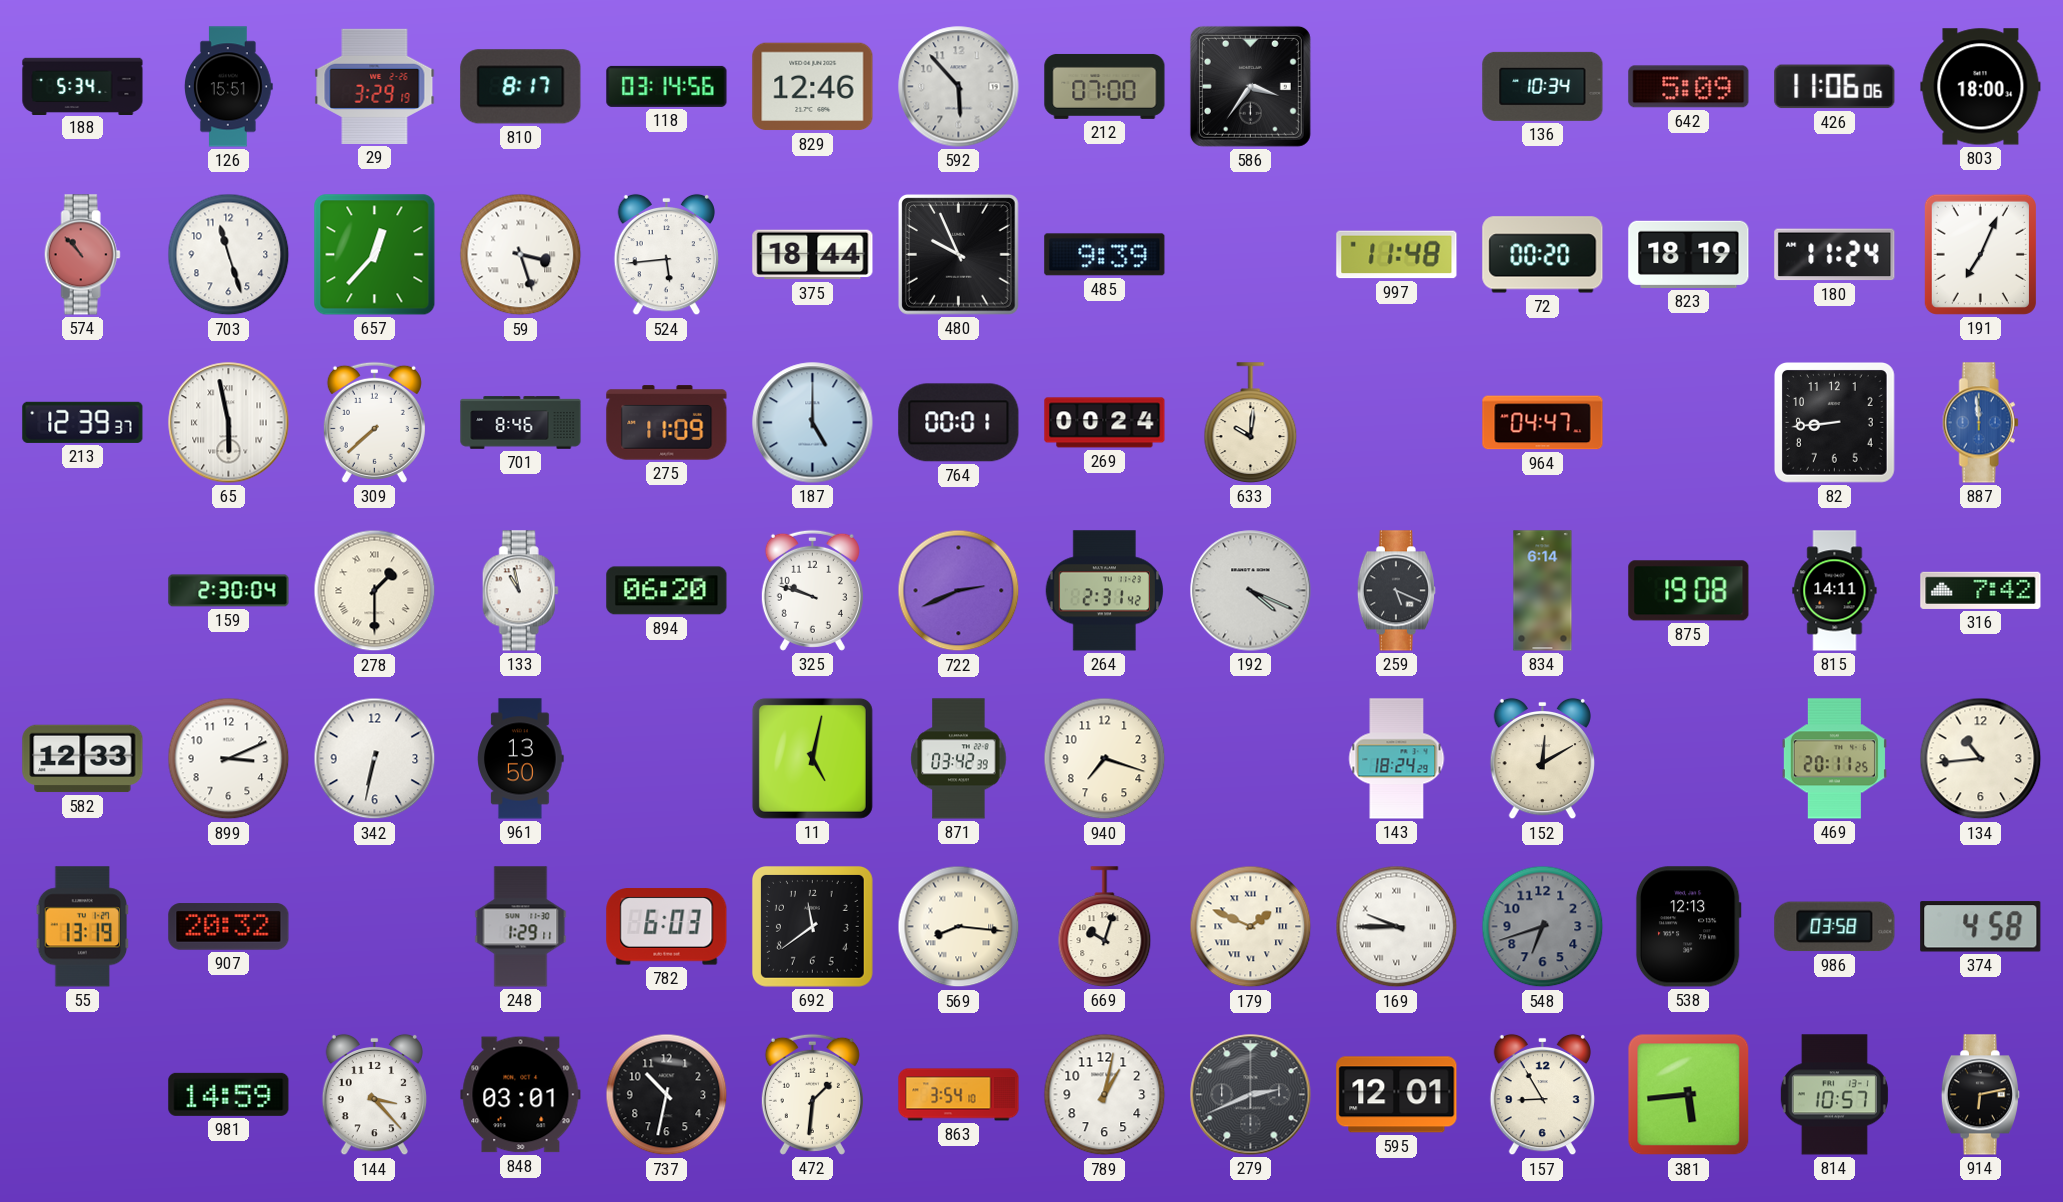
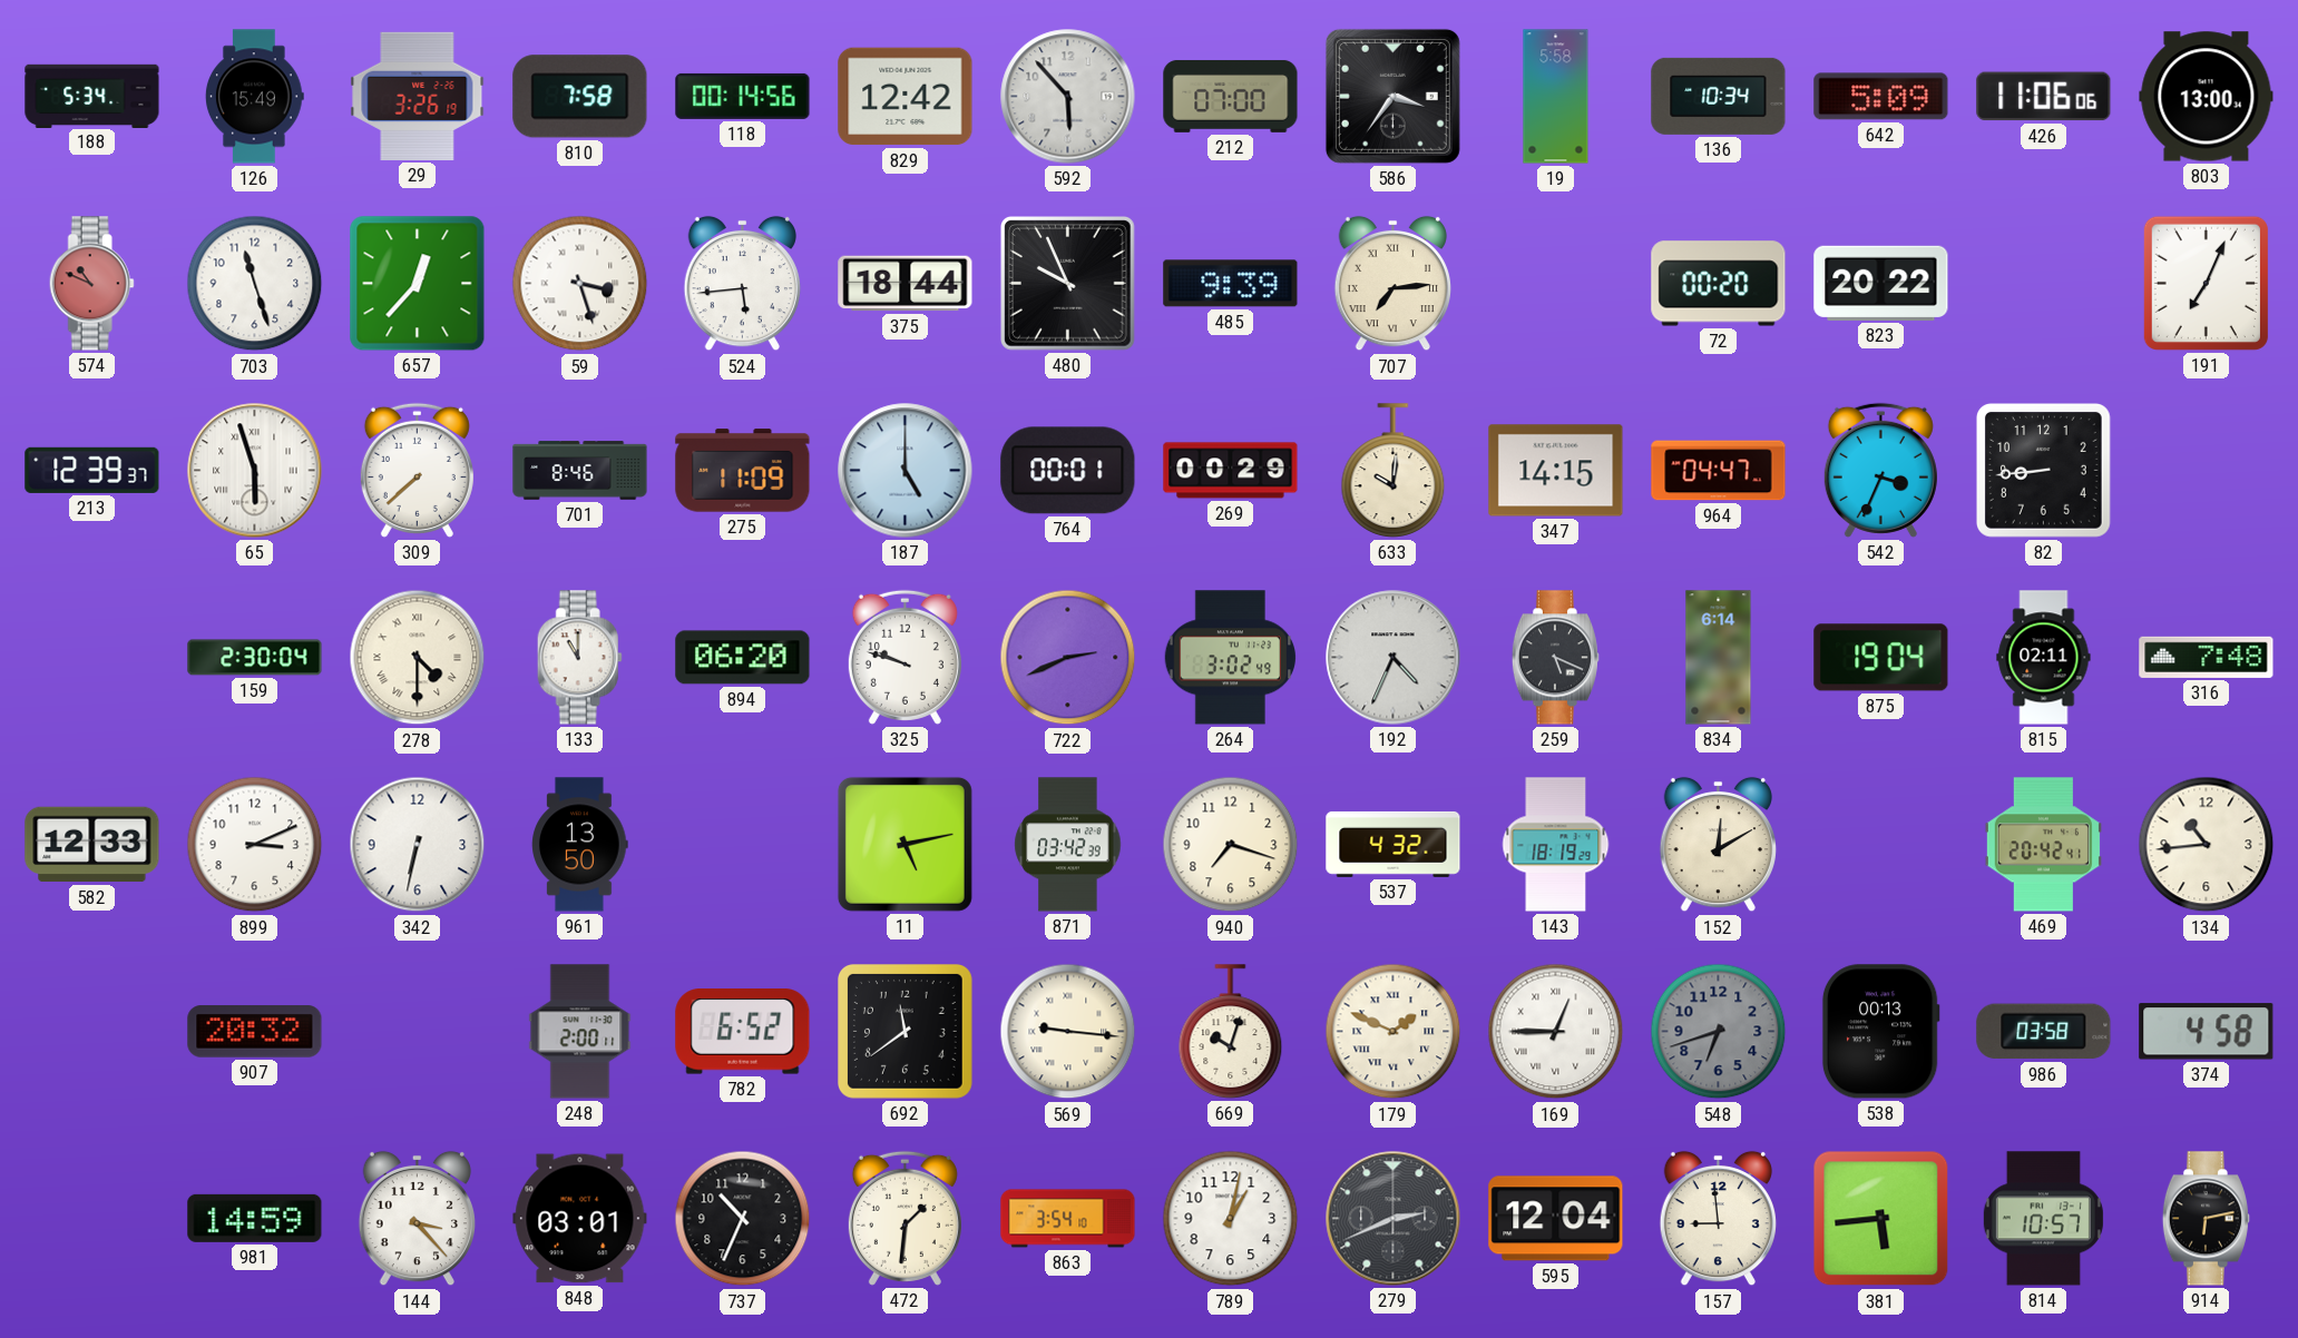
126: 15:51 -> 15:49
29: 3:29 -> 3:26
810: 8:17 -> 7:58
118: 03:14 -> 00:14
829: 12:46 -> 12:42
19: none -> 5:58
803: 18:00 -> 13:00
574: 10:53 -> 10:49
707: none -> 7:14
997: 11:48 -> none
823: 18:19 -> 20:22
180: 11:24 -> none
65: 5:58 -> 5:57
269: 00:24 -> 00:29
347: none -> 14:15
542: none -> 3:34
887: 11:59 -> none
278: 1:30 -> 4:30
133: 10:58 -> 11:00
264: 2:31 -> 3:02
192: 4:19 -> 4:34
875: 19:08 -> 19:04
815: 14:11 -> 02:11
316: 7:42 -> 7:48
11: 5:02 -> 5:13
537: none -> 4:32
143: 18:24 -> 18:19
469: 20:11 -> 20:42
55: 13:19 -> none
248: 1:29 -> 2:00
782: 6:03 -> 6:52
569: 8:16 -> 9:16
169: 9:45 -> 12:45
538: 12:13 -> 00:13
737: 10:32 -> 10:34
595: 12:01 -> 12:04
157: 8:55 -> 8:59
